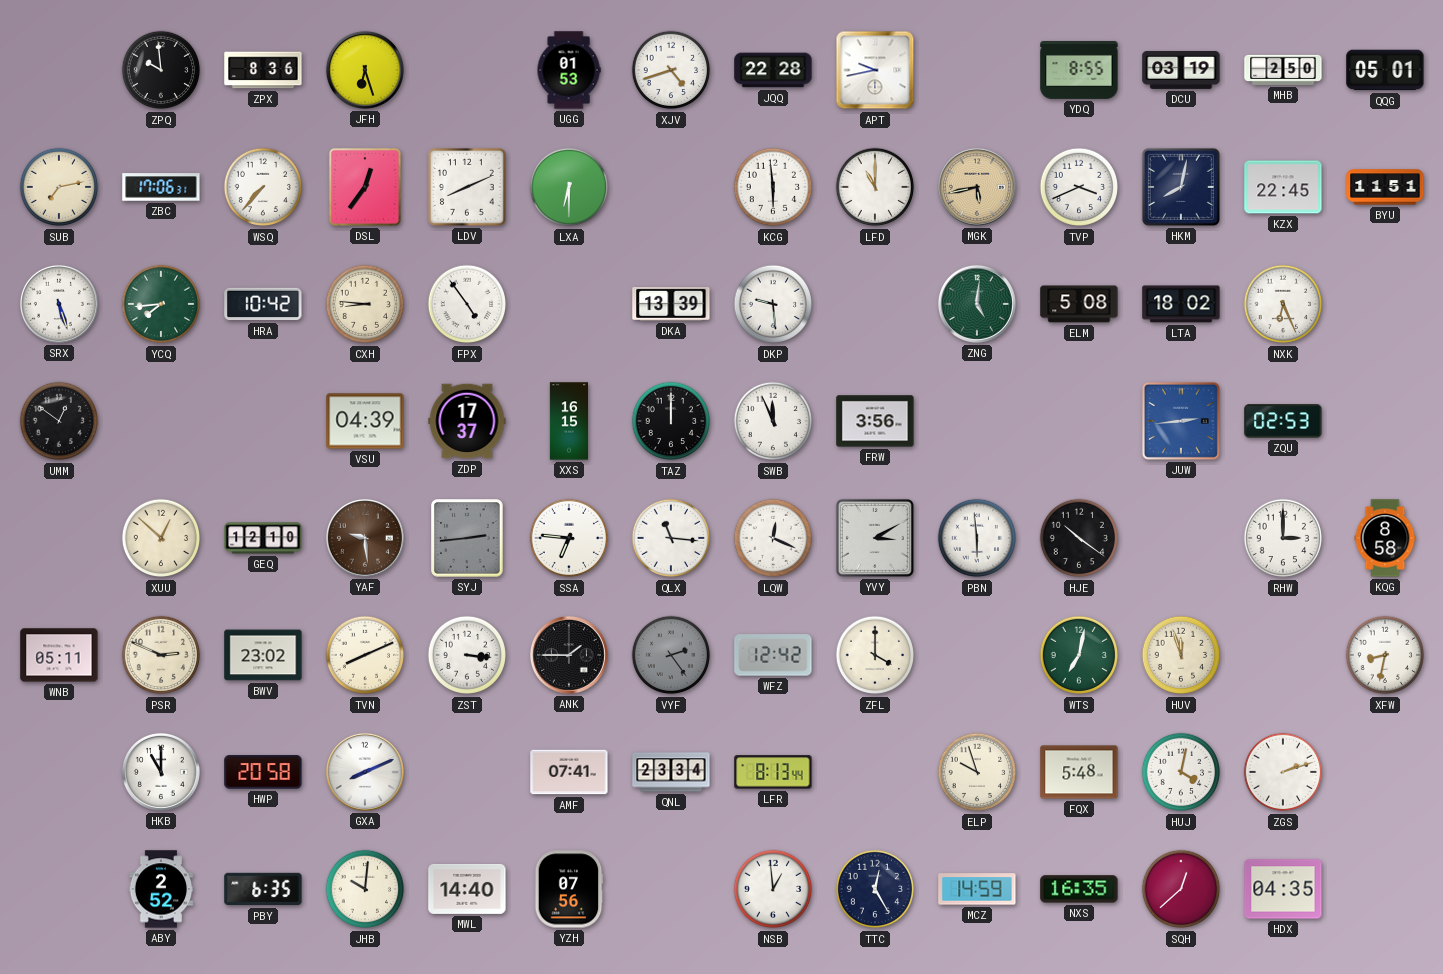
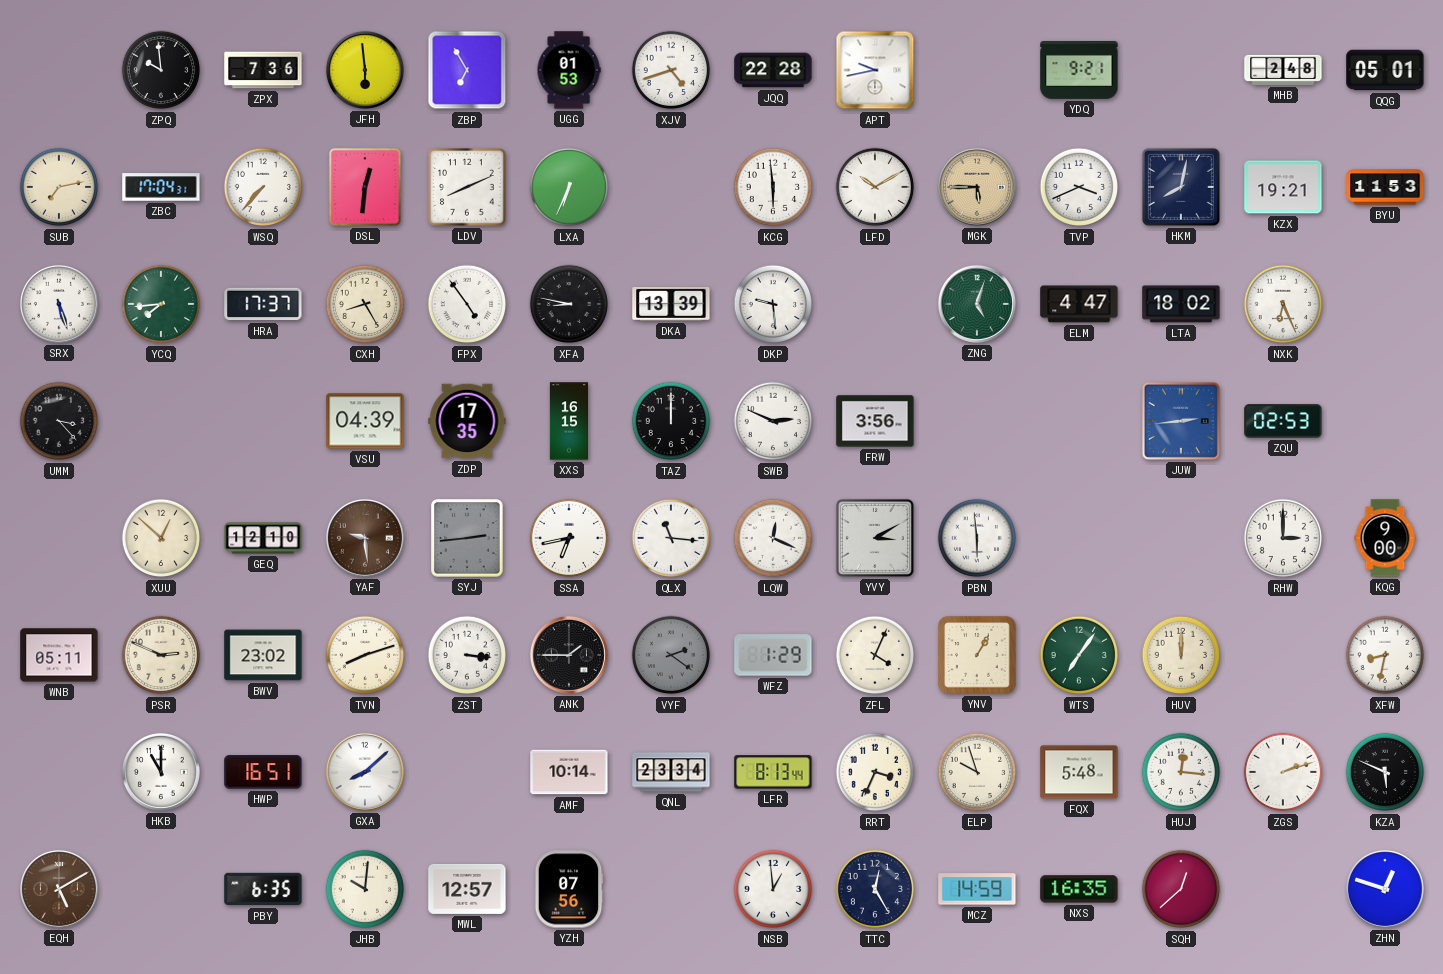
ZPX: 8:36 -> 7:36
JFH: 6:27 -> 5:59
ZBP: none -> 6:55
YDQ: 8:55 -> 9:21
DCU: 03:19 -> none
MHB: 2:50 -> 2:48
ZBC: 17:06 -> 17:04
DSL: 12:36 -> 12:31
LXA: 6:30 -> 6:34
LFD: 11:00 -> 10:10
MGK: 5:43 -> 5:45
KZX: 22:45 -> 19:21
BYU: 11:51 -> 11:53
HRA: 10:42 -> 17:37
CXH: 8:46 -> 8:25
XFA: none -> 8:47
ZNG: 5:01 -> 5:03
ELM: 5:08 -> 4:47
UMM: 12:51 -> 3:23
ZDP: 17:37 -> 17:35
SWB: 11:56 -> 2:49
SSA: 6:46 -> 6:43
HJE: 10:21 -> none
KQG: 8:58 -> 9:00
TVN: 8:11 -> 8:12
VYF: 2:24 -> 2:21
WFZ: 12:42 -> 1:29
ZFL: 4:00 -> 4:04
YNV: none -> 1:05
WTS: 7:02 -> 7:06
HUV: 11:57 -> 12:00
HWP: 20:58 -> 16:51
GXA: 8:11 -> 8:08
AMF: 07:41 -> 10:14
RRT: none -> 3:34
HUJ: 4:02 -> 12:16
KZA: none -> 5:49
EQH: none -> 5:10
ABY: 2:52 -> none
MWL: 14:40 -> 12:57
HDX: 04:35 -> none
ZHN: none -> 12:48
